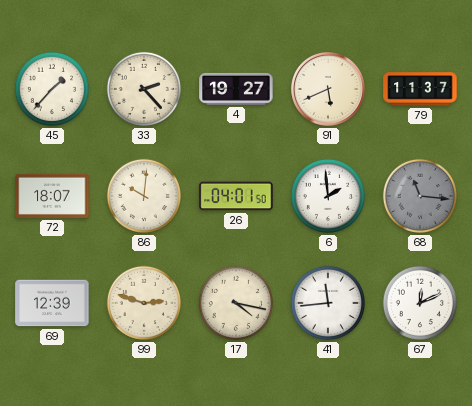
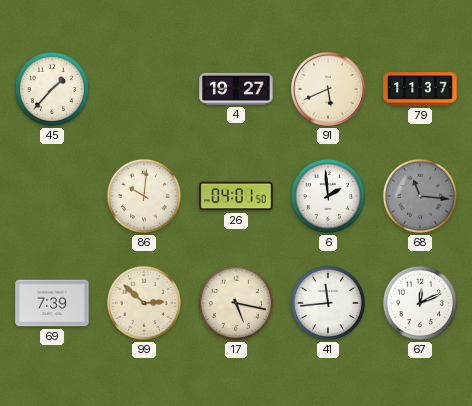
33: 2:23 -> none
72: 18:07 -> none
69: 12:39 -> 7:39
99: 2:48 -> 2:52
17: 4:17 -> 5:17
